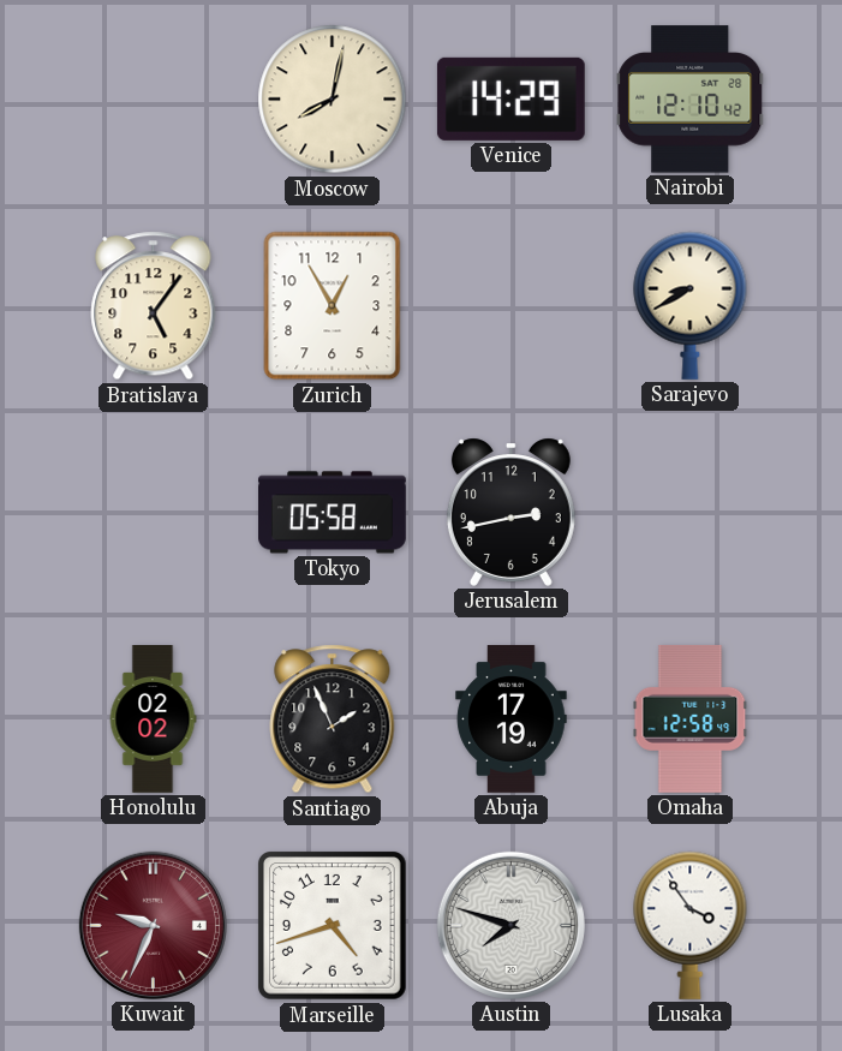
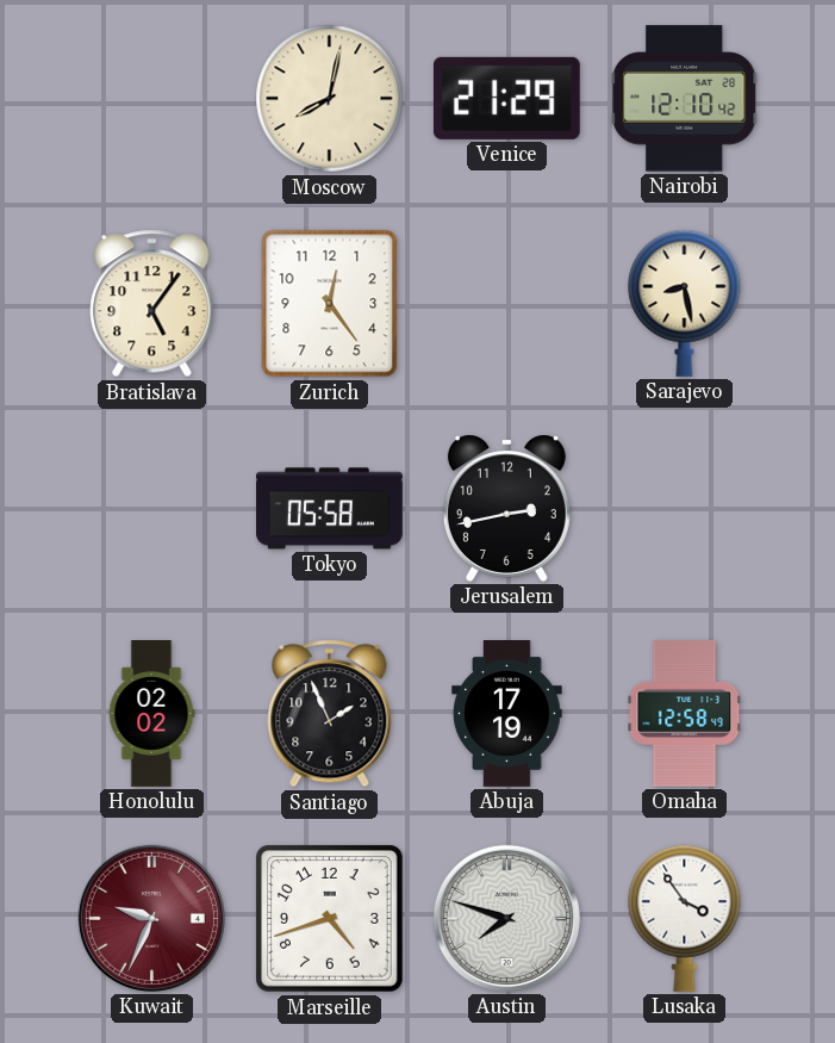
Venice: 14:29 -> 21:29
Zurich: 12:55 -> 12:24
Sarajevo: 8:40 -> 8:28
